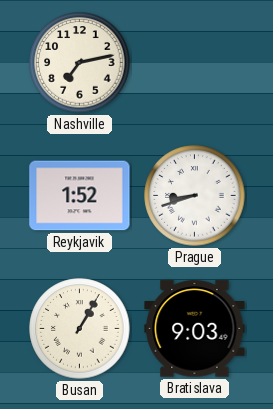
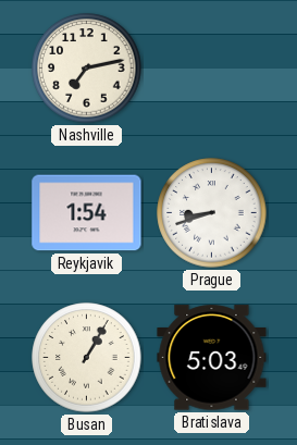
Reykjavik: 1:52 -> 1:54
Bratislava: 9:03 -> 5:03
